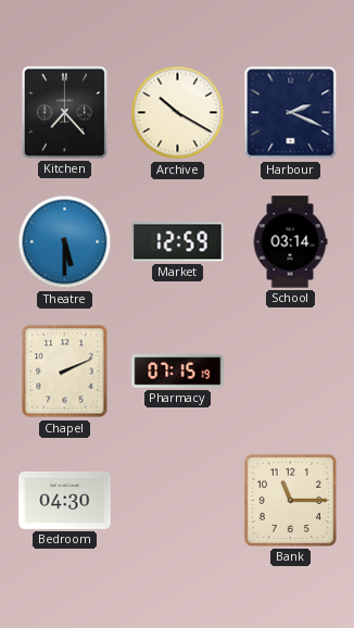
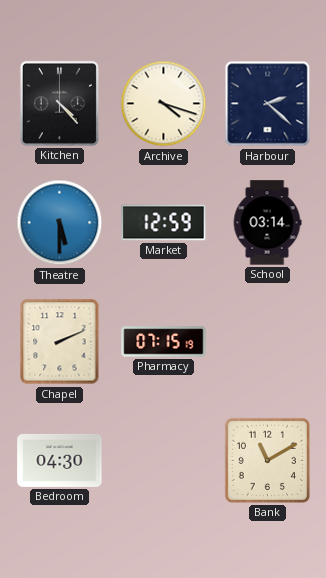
Kitchen: 7:23 -> 4:23
Archive: 10:20 -> 4:18
Harbour: 2:19 -> 2:22
Bank: 11:15 -> 11:10
